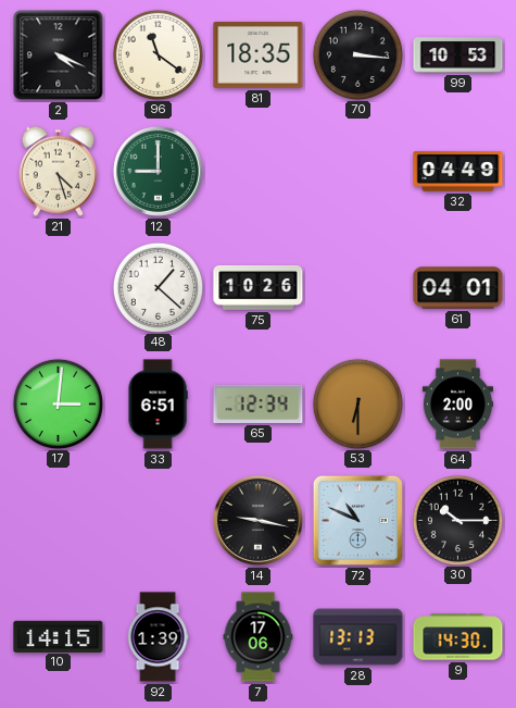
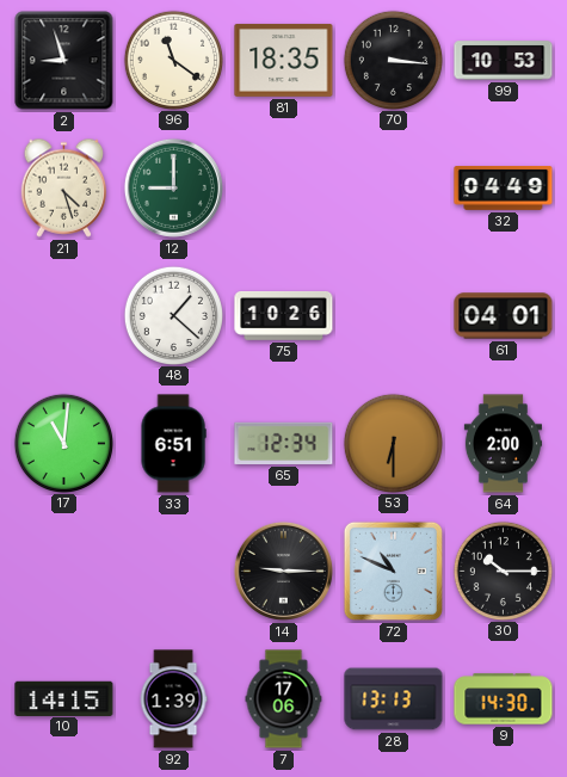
2: 4:19 -> 8:57
17: 3:01 -> 11:01
14: 9:17 -> 9:15
